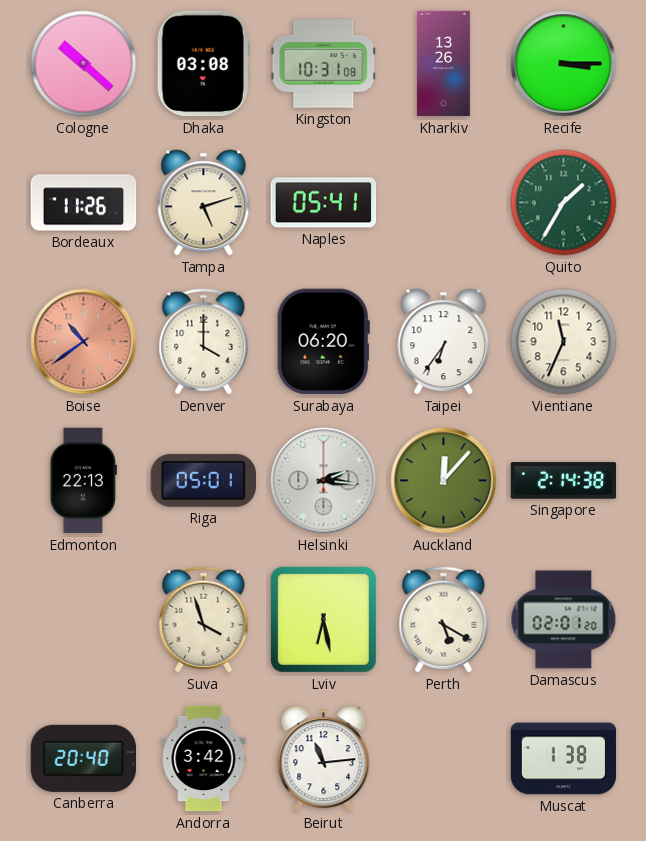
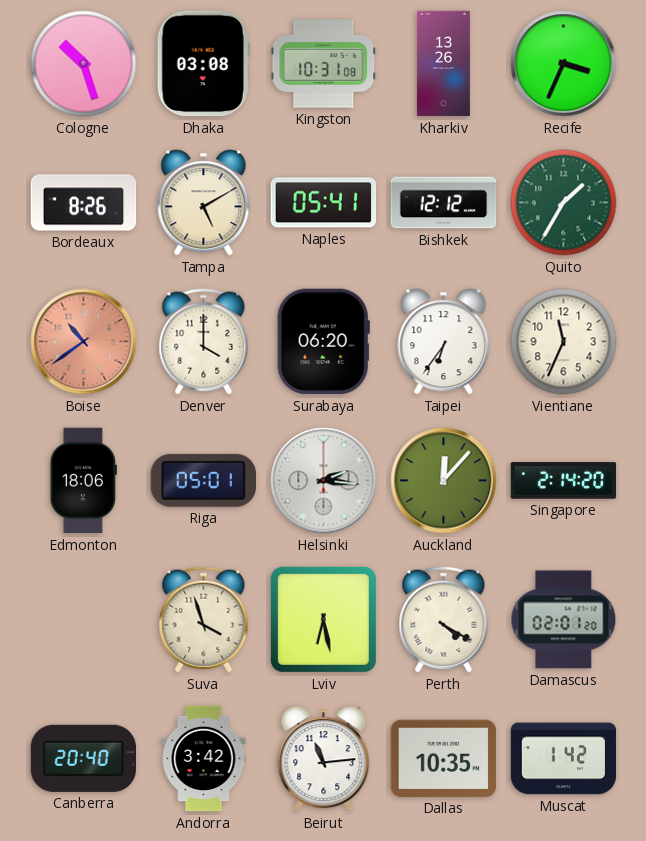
Cologne: 10:22 -> 10:27
Recife: 3:15 -> 3:34
Bordeaux: 11:26 -> 8:26
Tampa: 5:12 -> 5:10
Bishkek: none -> 12:12
Edmonton: 22:13 -> 18:06
Singapore: 2:14:38 -> 2:14:20
Perth: 5:20 -> 4:20
Dallas: none -> 10:35
Muscat: 1:38 -> 1:42
